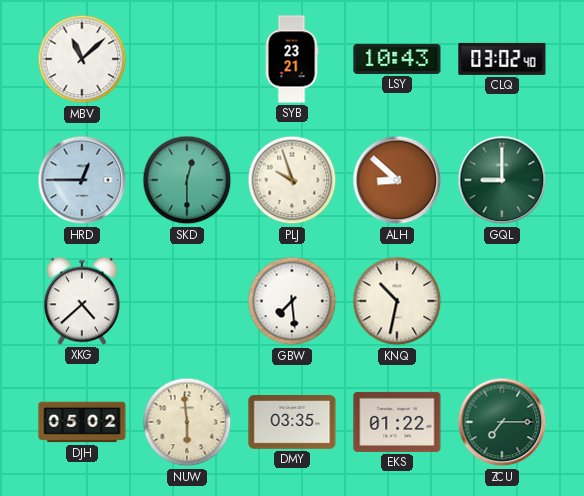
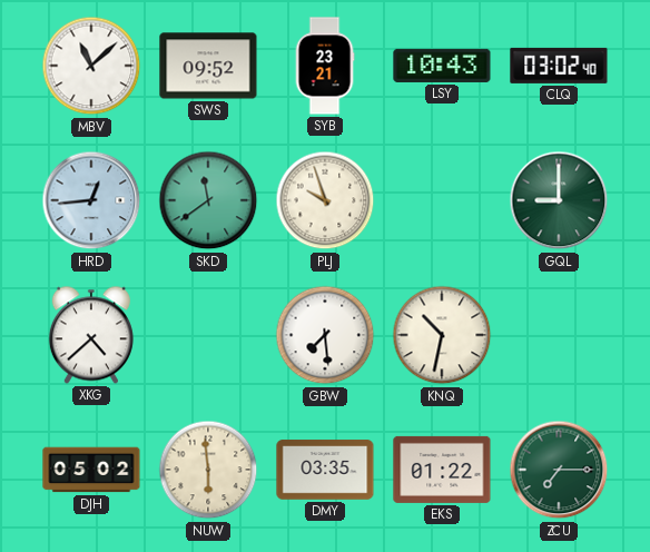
SWS: none -> 09:52
HRD: 12:45 -> 12:44
SKD: 12:30 -> 11:39
ALH: 8:52 -> none
